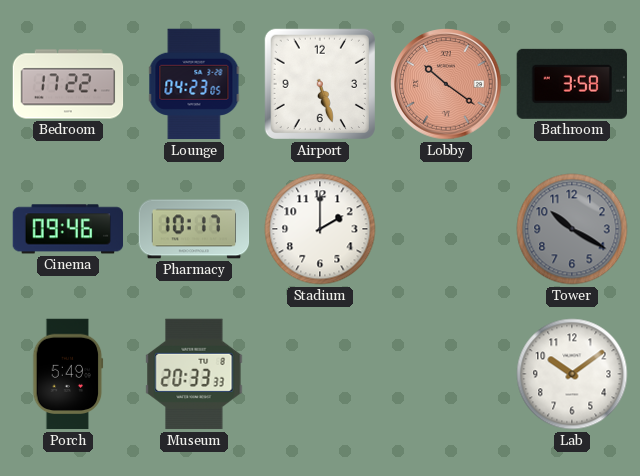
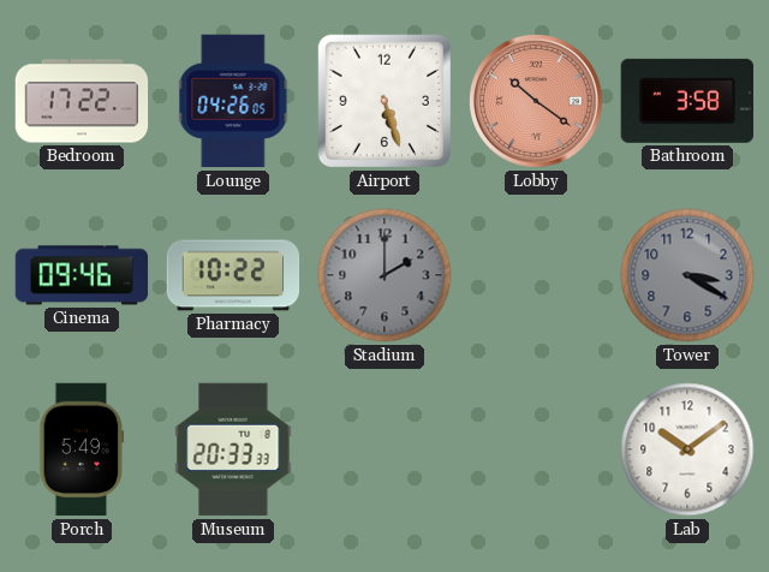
Lounge: 04:23 -> 04:26
Pharmacy: 10:17 -> 10:22
Stadium dial: white -> grey
Tower: 10:20 -> 3:20
